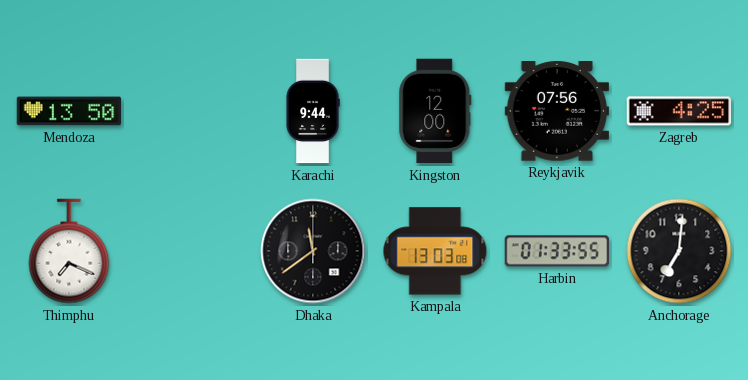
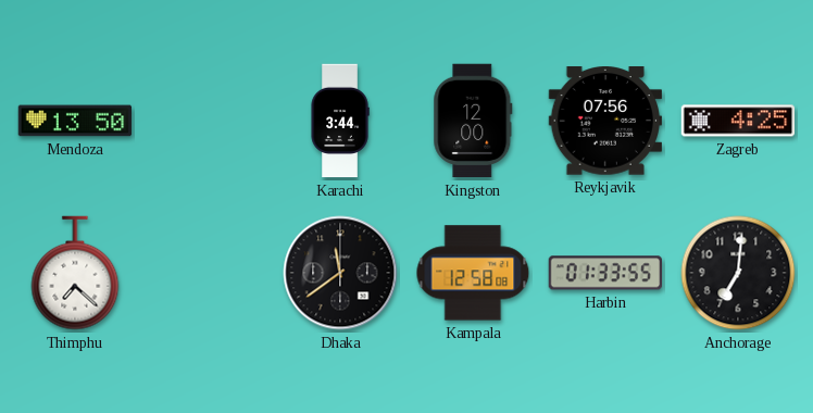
Karachi: 9:44 -> 3:44
Thimphu: 7:19 -> 7:22
Kampala: 13:03 -> 12:58
